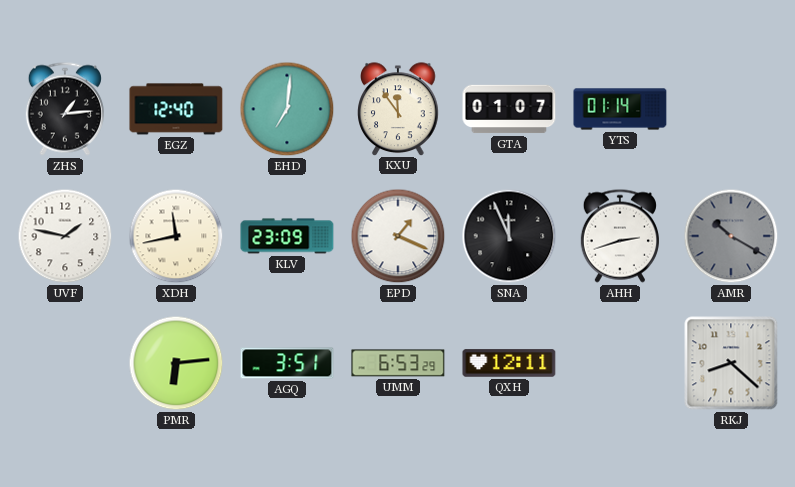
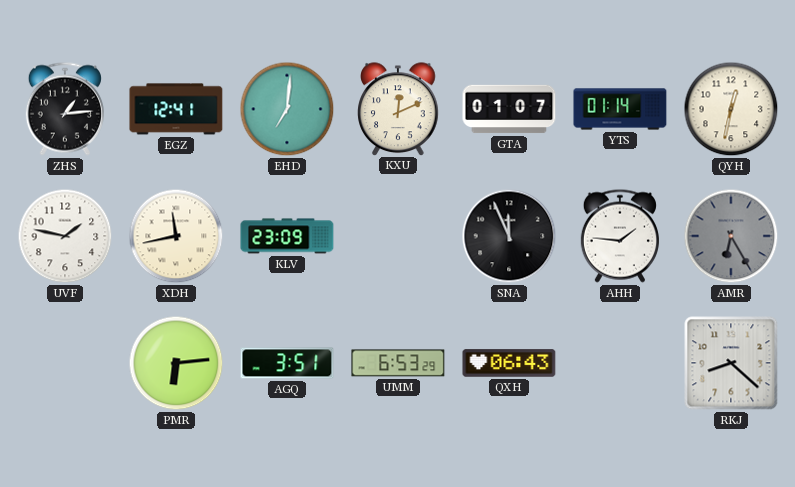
EGZ: 12:40 -> 12:41
KXU: 11:54 -> 12:11
QYH: none -> 12:32
EPD: 1:19 -> none
AHH: 2:42 -> 1:46
AMR: 10:20 -> 6:25
QXH: 12:11 -> 06:43
